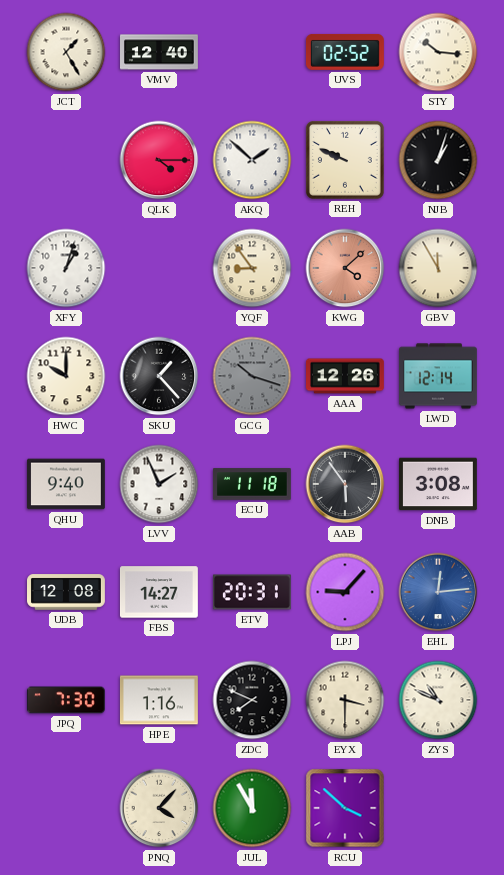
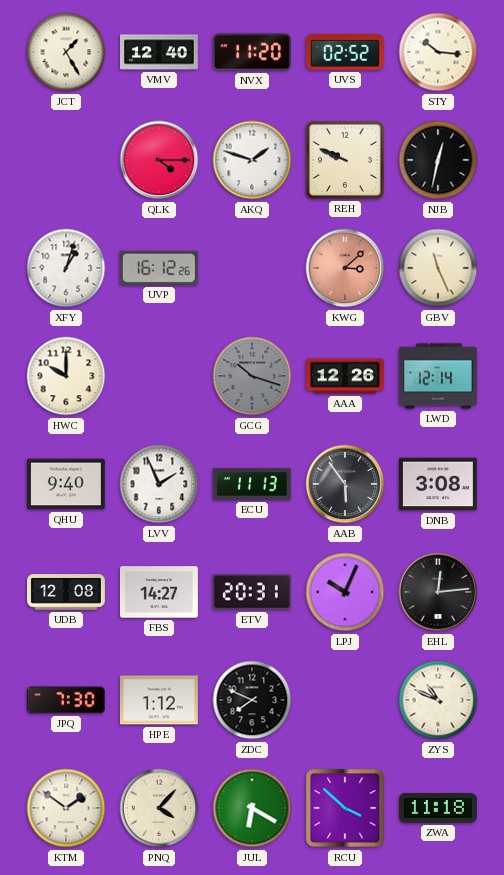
NVX: none -> 11:20
AKQ: 1:52 -> 1:48
NJB: 1:03 -> 12:32
UVP: none -> 16:12
YQF: 8:54 -> none
KWG: 4:08 -> 3:08
GBV: 11:55 -> 11:26
SKU: 1:23 -> none
ECU: 11:18 -> 11:13
LPJ: 9:07 -> 10:04
EHL dial: blue -> black
HPE: 1:16 -> 1:12
EYX: 3:30 -> none
KTM: none -> 1:51
JUL: 11:55 -> 6:20
ZWA: none -> 11:18
